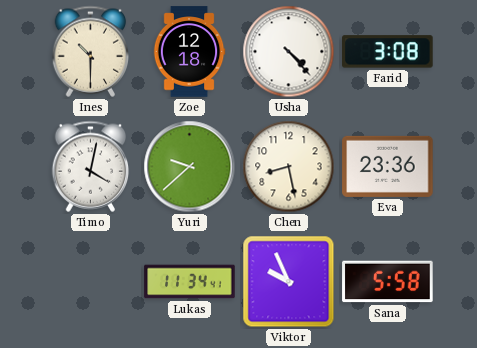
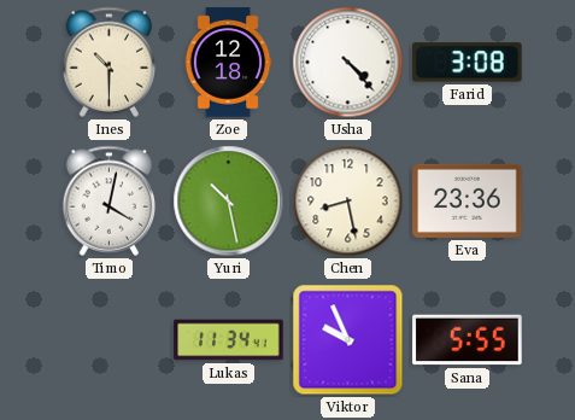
Yuri: 9:38 -> 10:28
Sana: 5:58 -> 5:55
